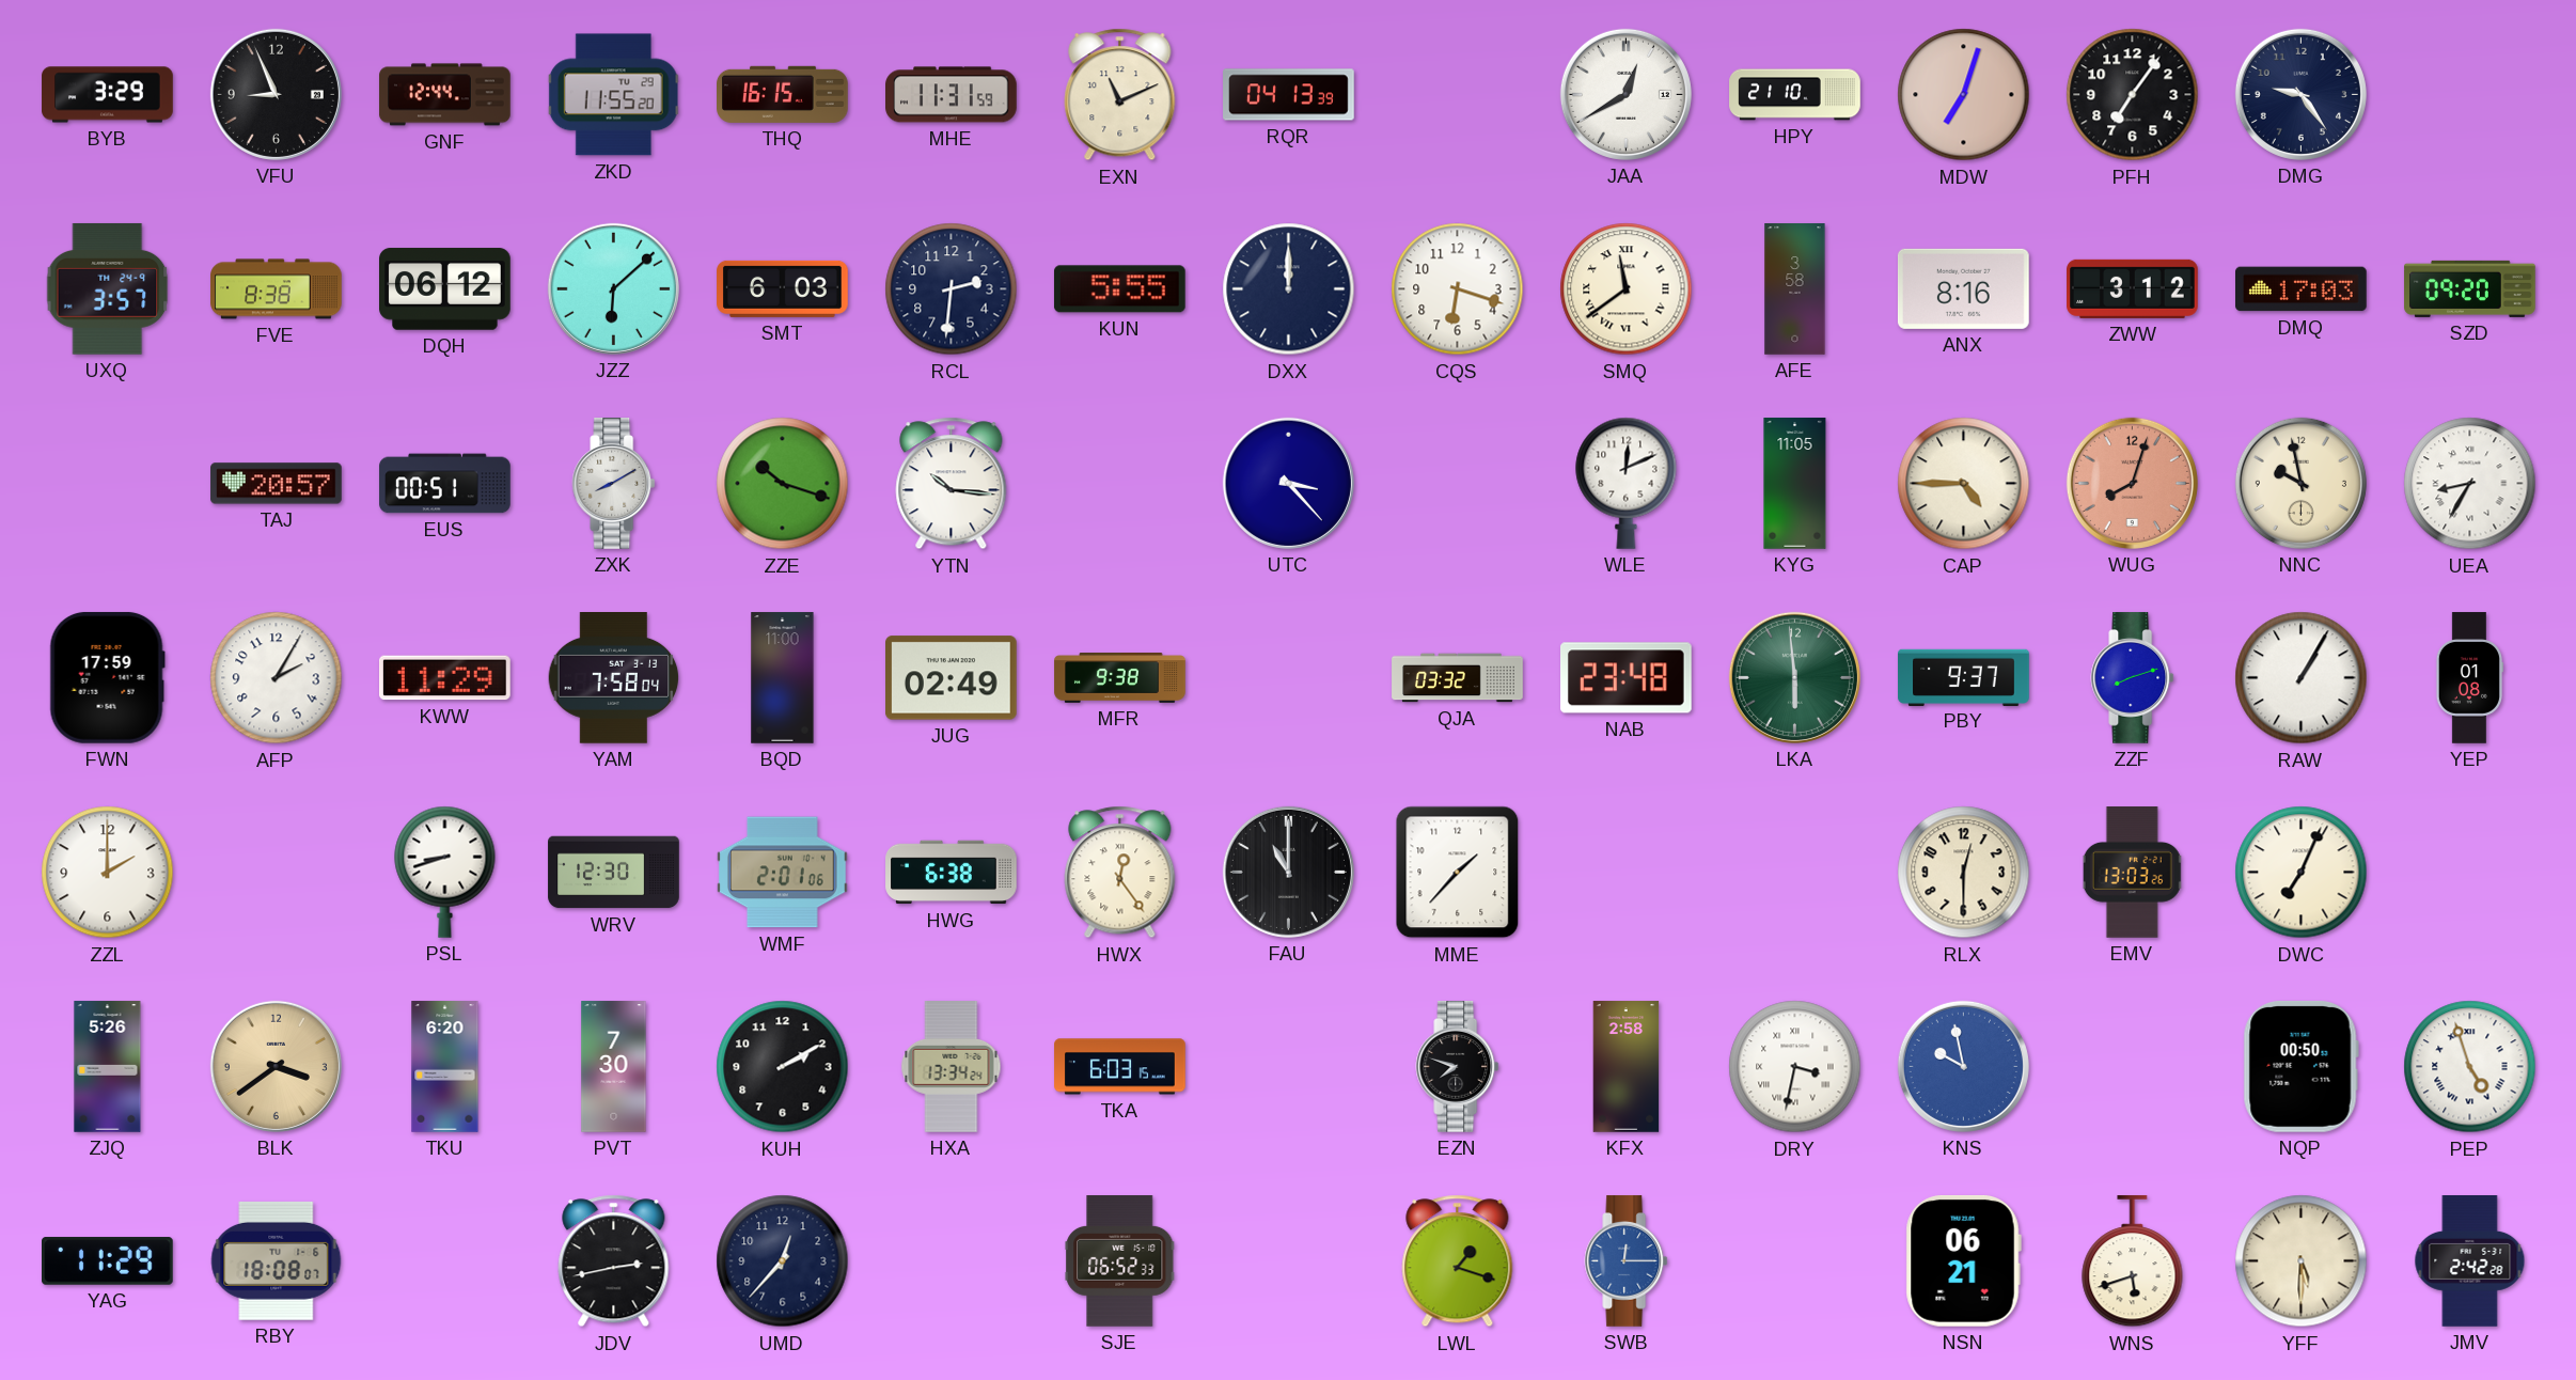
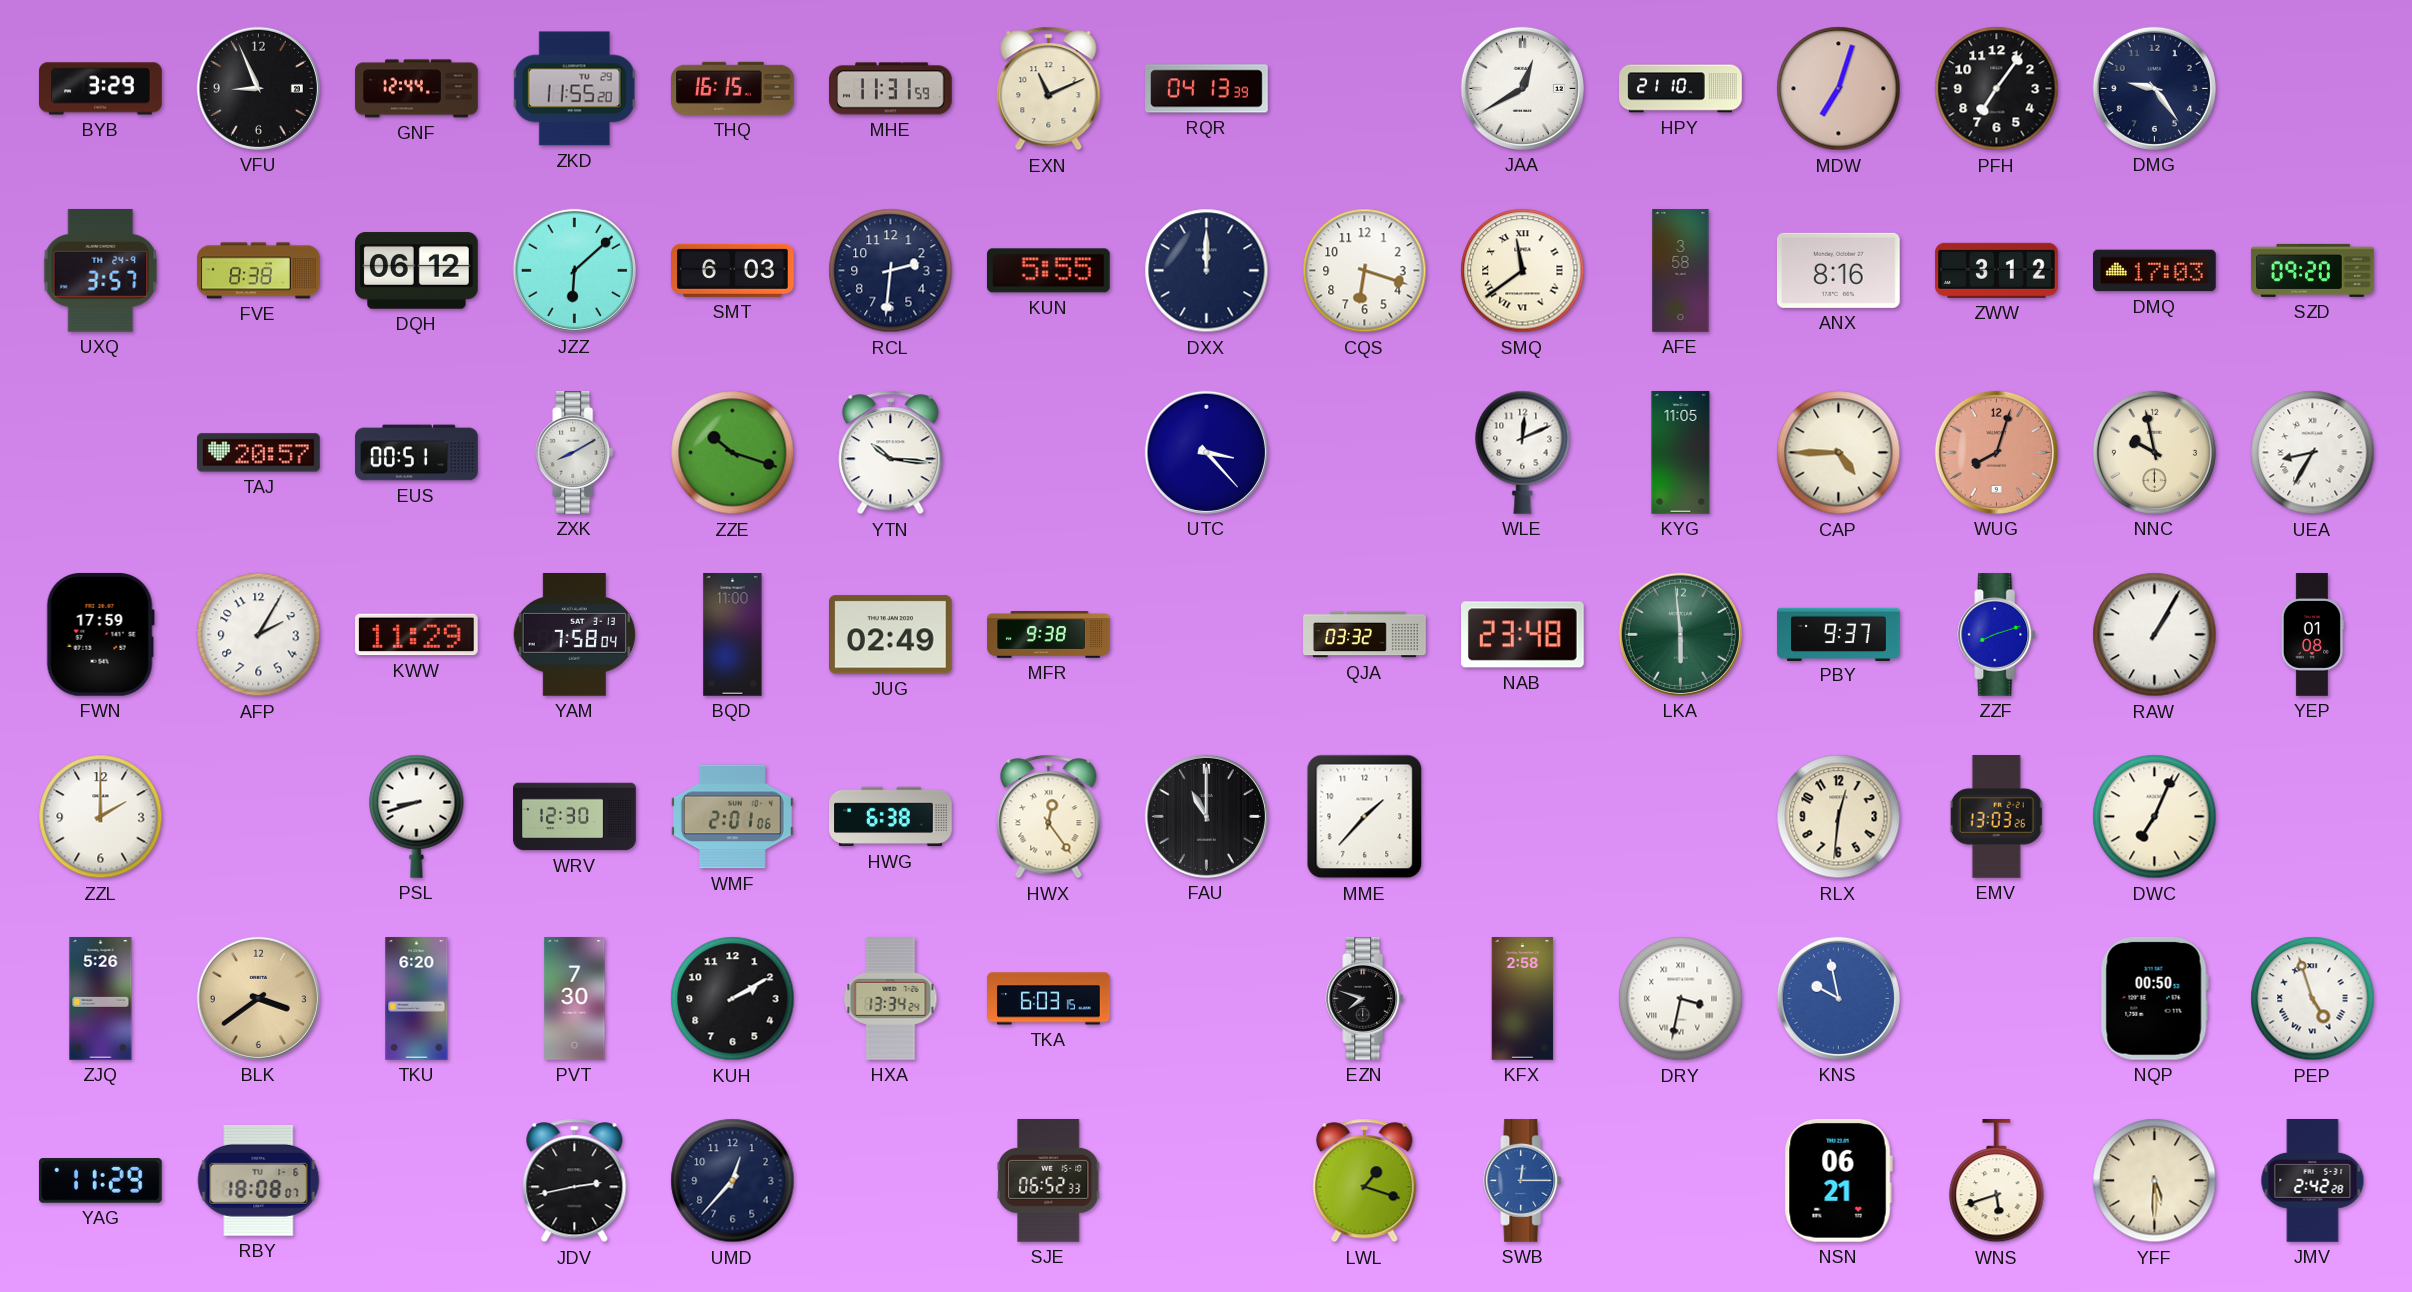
RLX: 12:30 -> 12:31
